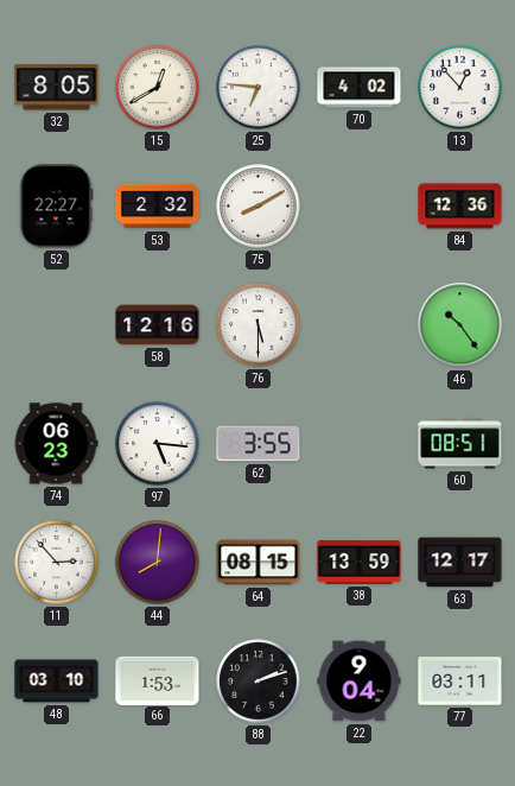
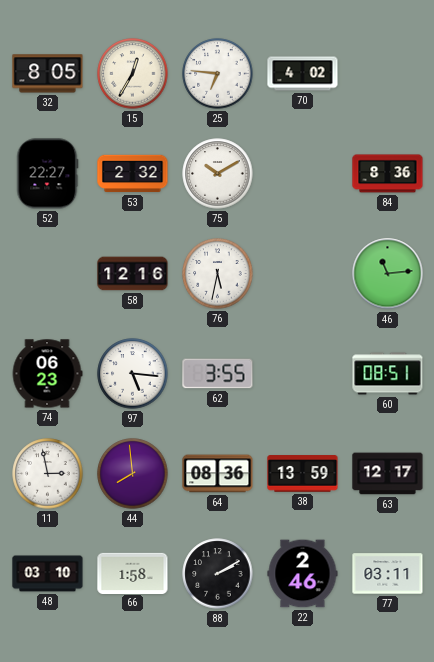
15: 12:40 -> 12:35
13: 12:53 -> none
75: 8:10 -> 10:10
84: 12:36 -> 8:36
76: 5:30 -> 5:32
46: 10:24 -> 11:14
11: 2:53 -> 2:58
44: 8:01 -> 7:59
64: 08:15 -> 08:36
66: 1:53 -> 1:58
88: 2:12 -> 2:10
22: 9:04 -> 2:46
